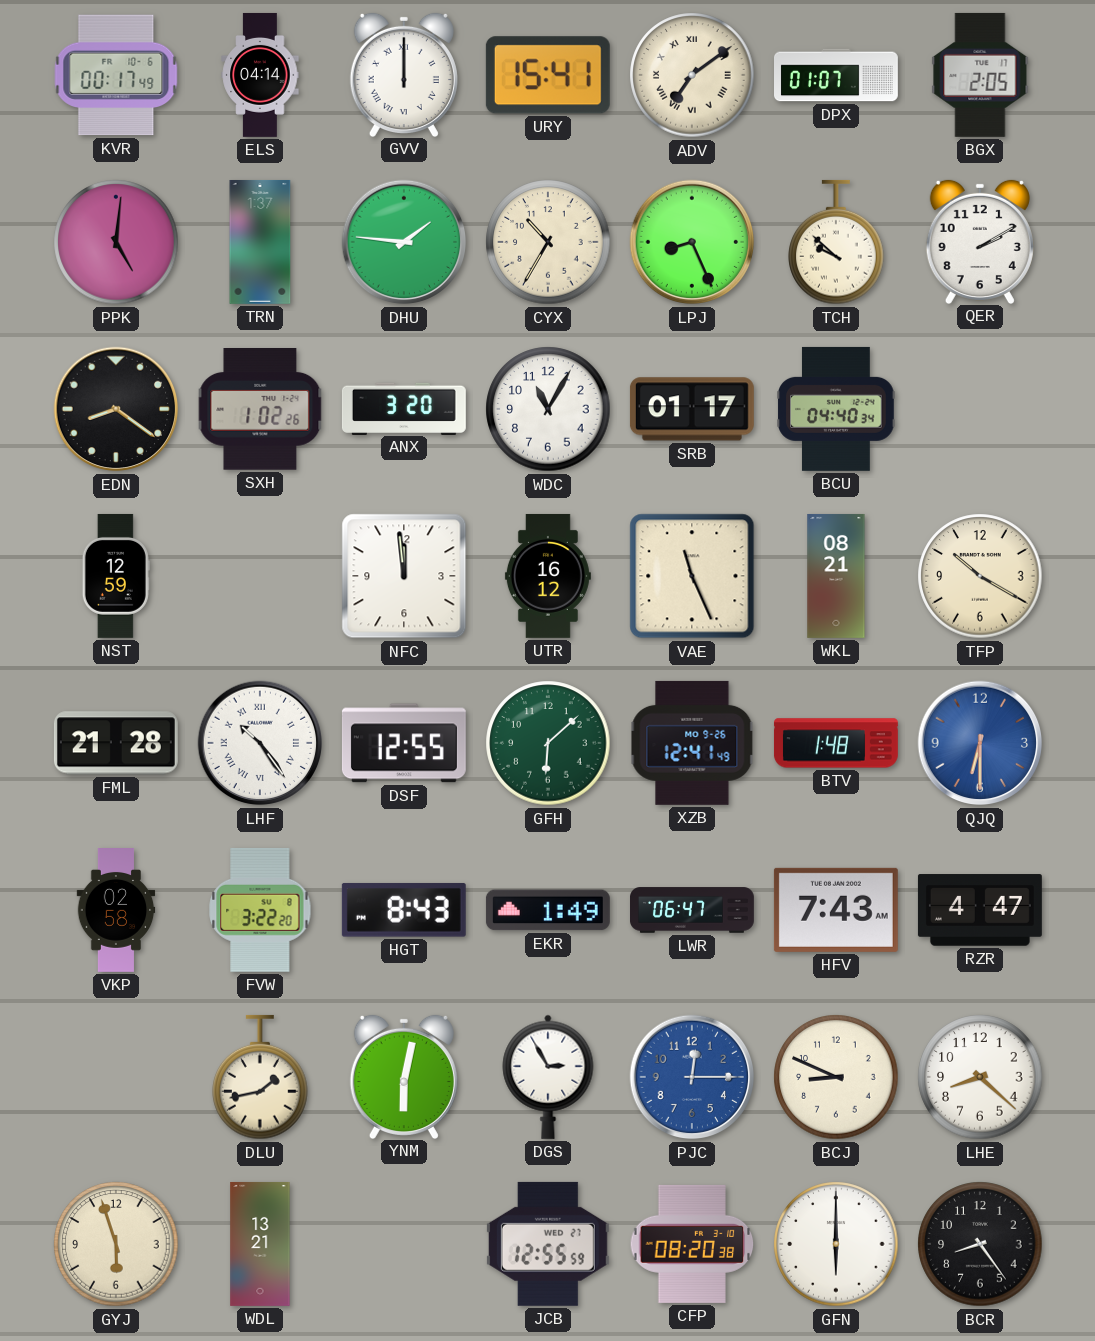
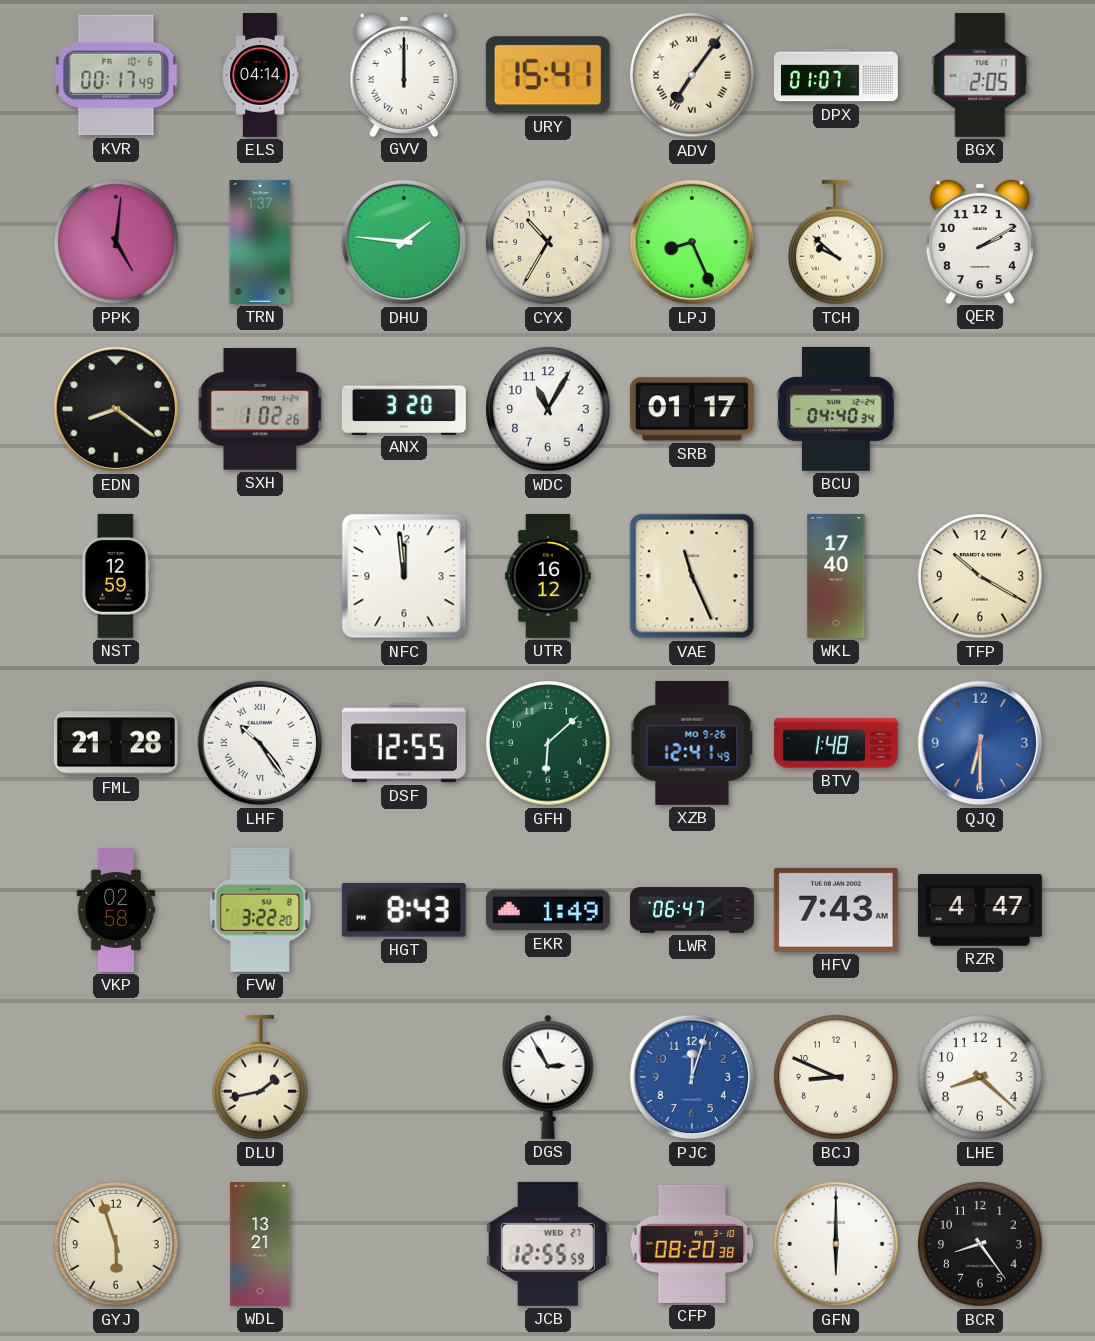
ADV: 7:09 -> 7:06
WKL: 08:21 -> 17:40
YNM: 6:02 -> none
PJC: 12:15 -> 12:03
